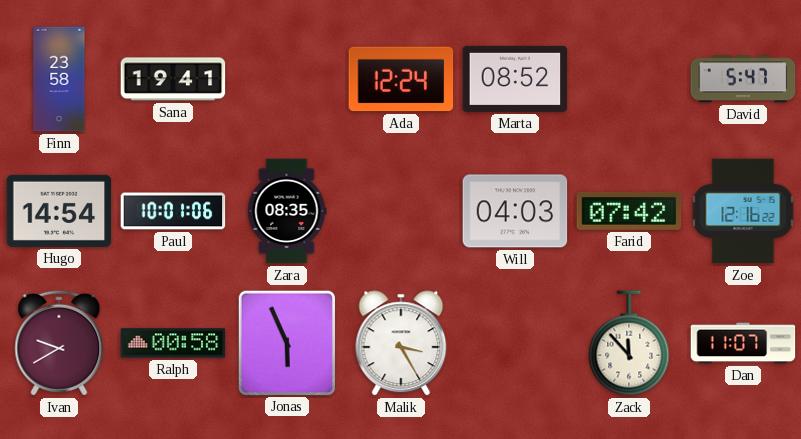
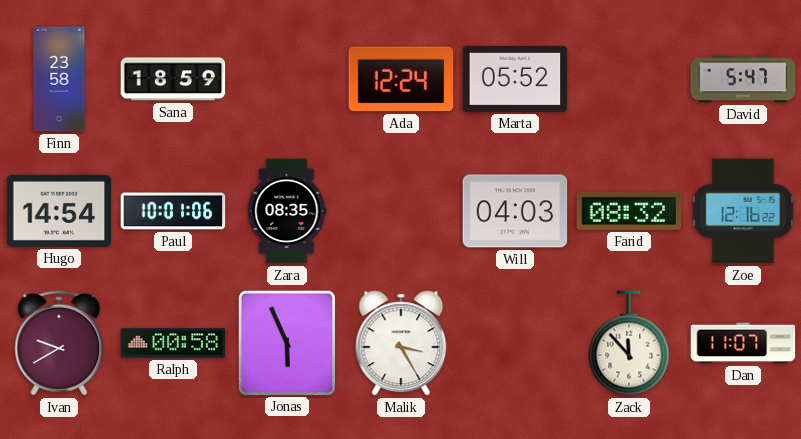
Sana: 19:41 -> 18:59
Marta: 08:52 -> 05:52
Farid: 07:42 -> 08:32
